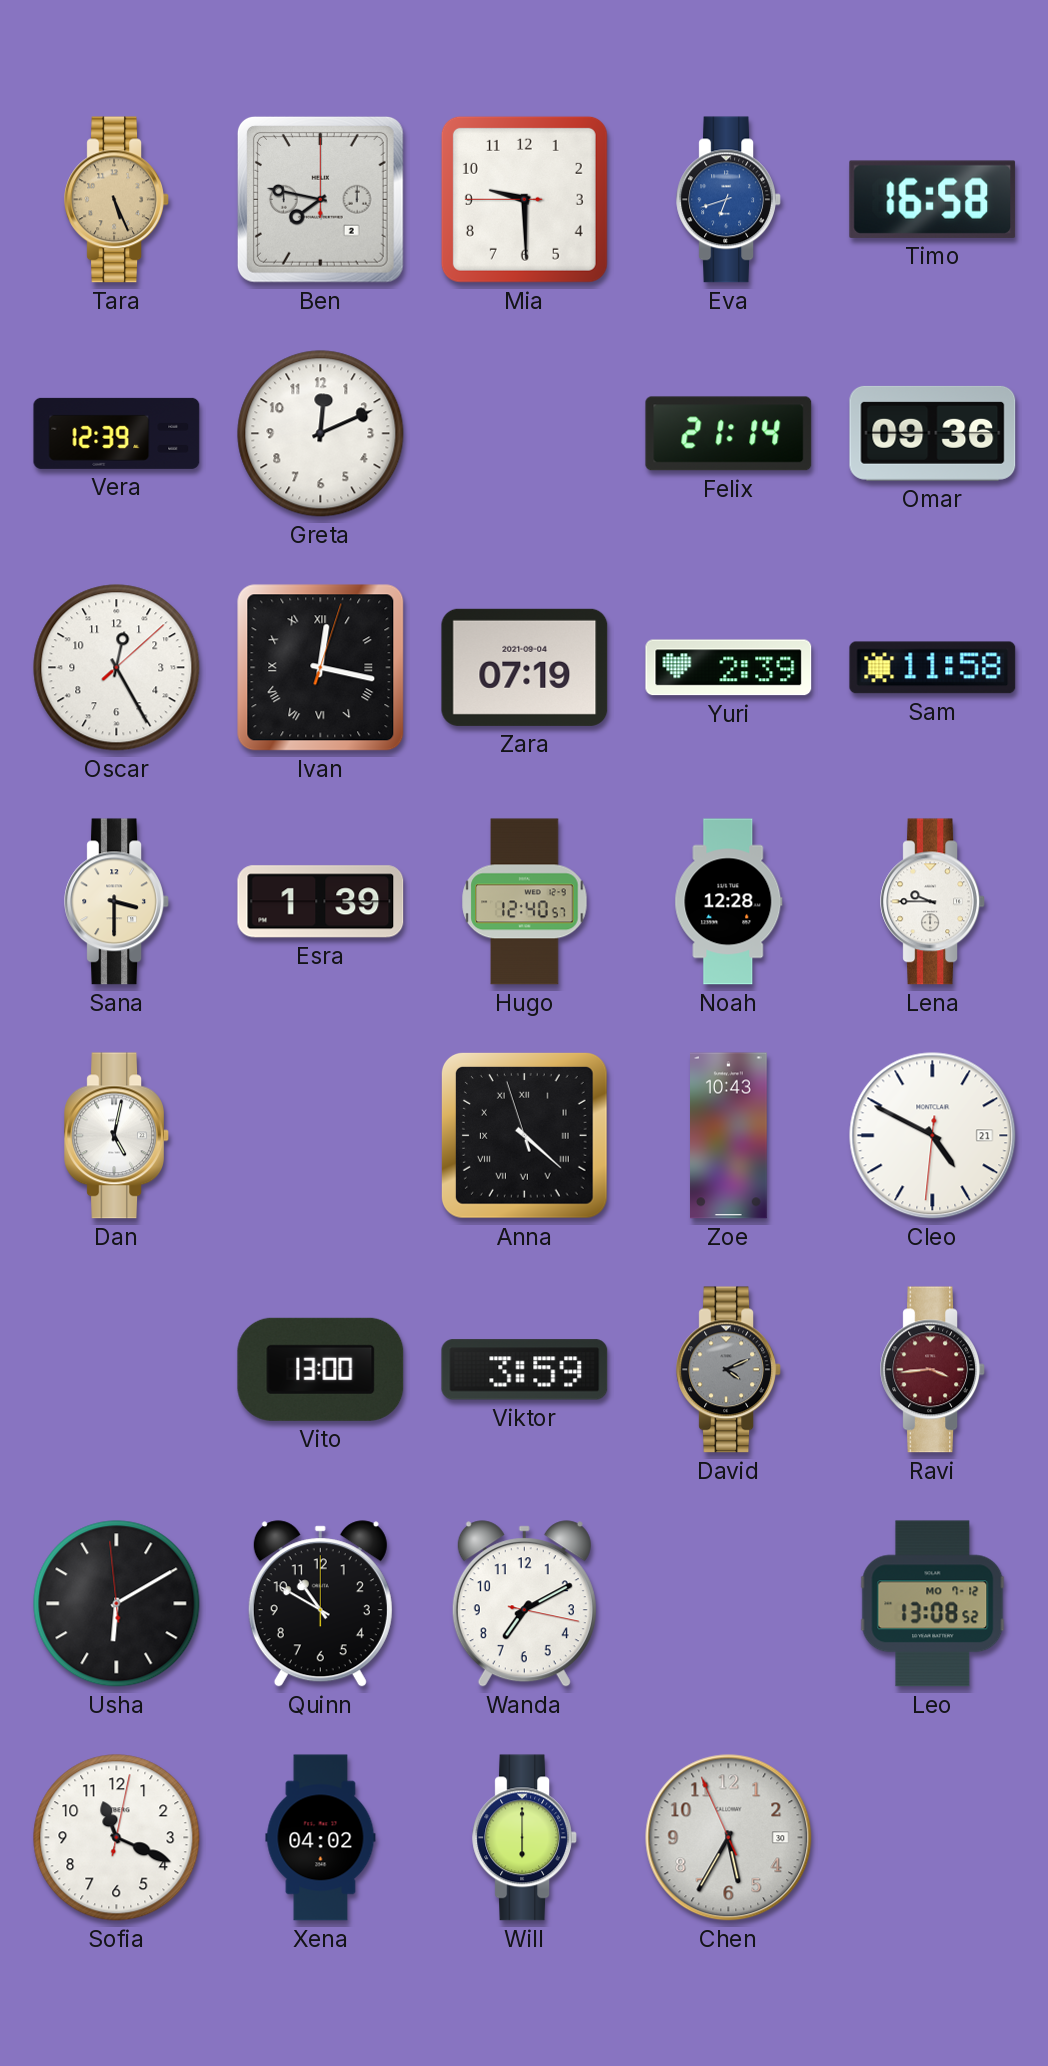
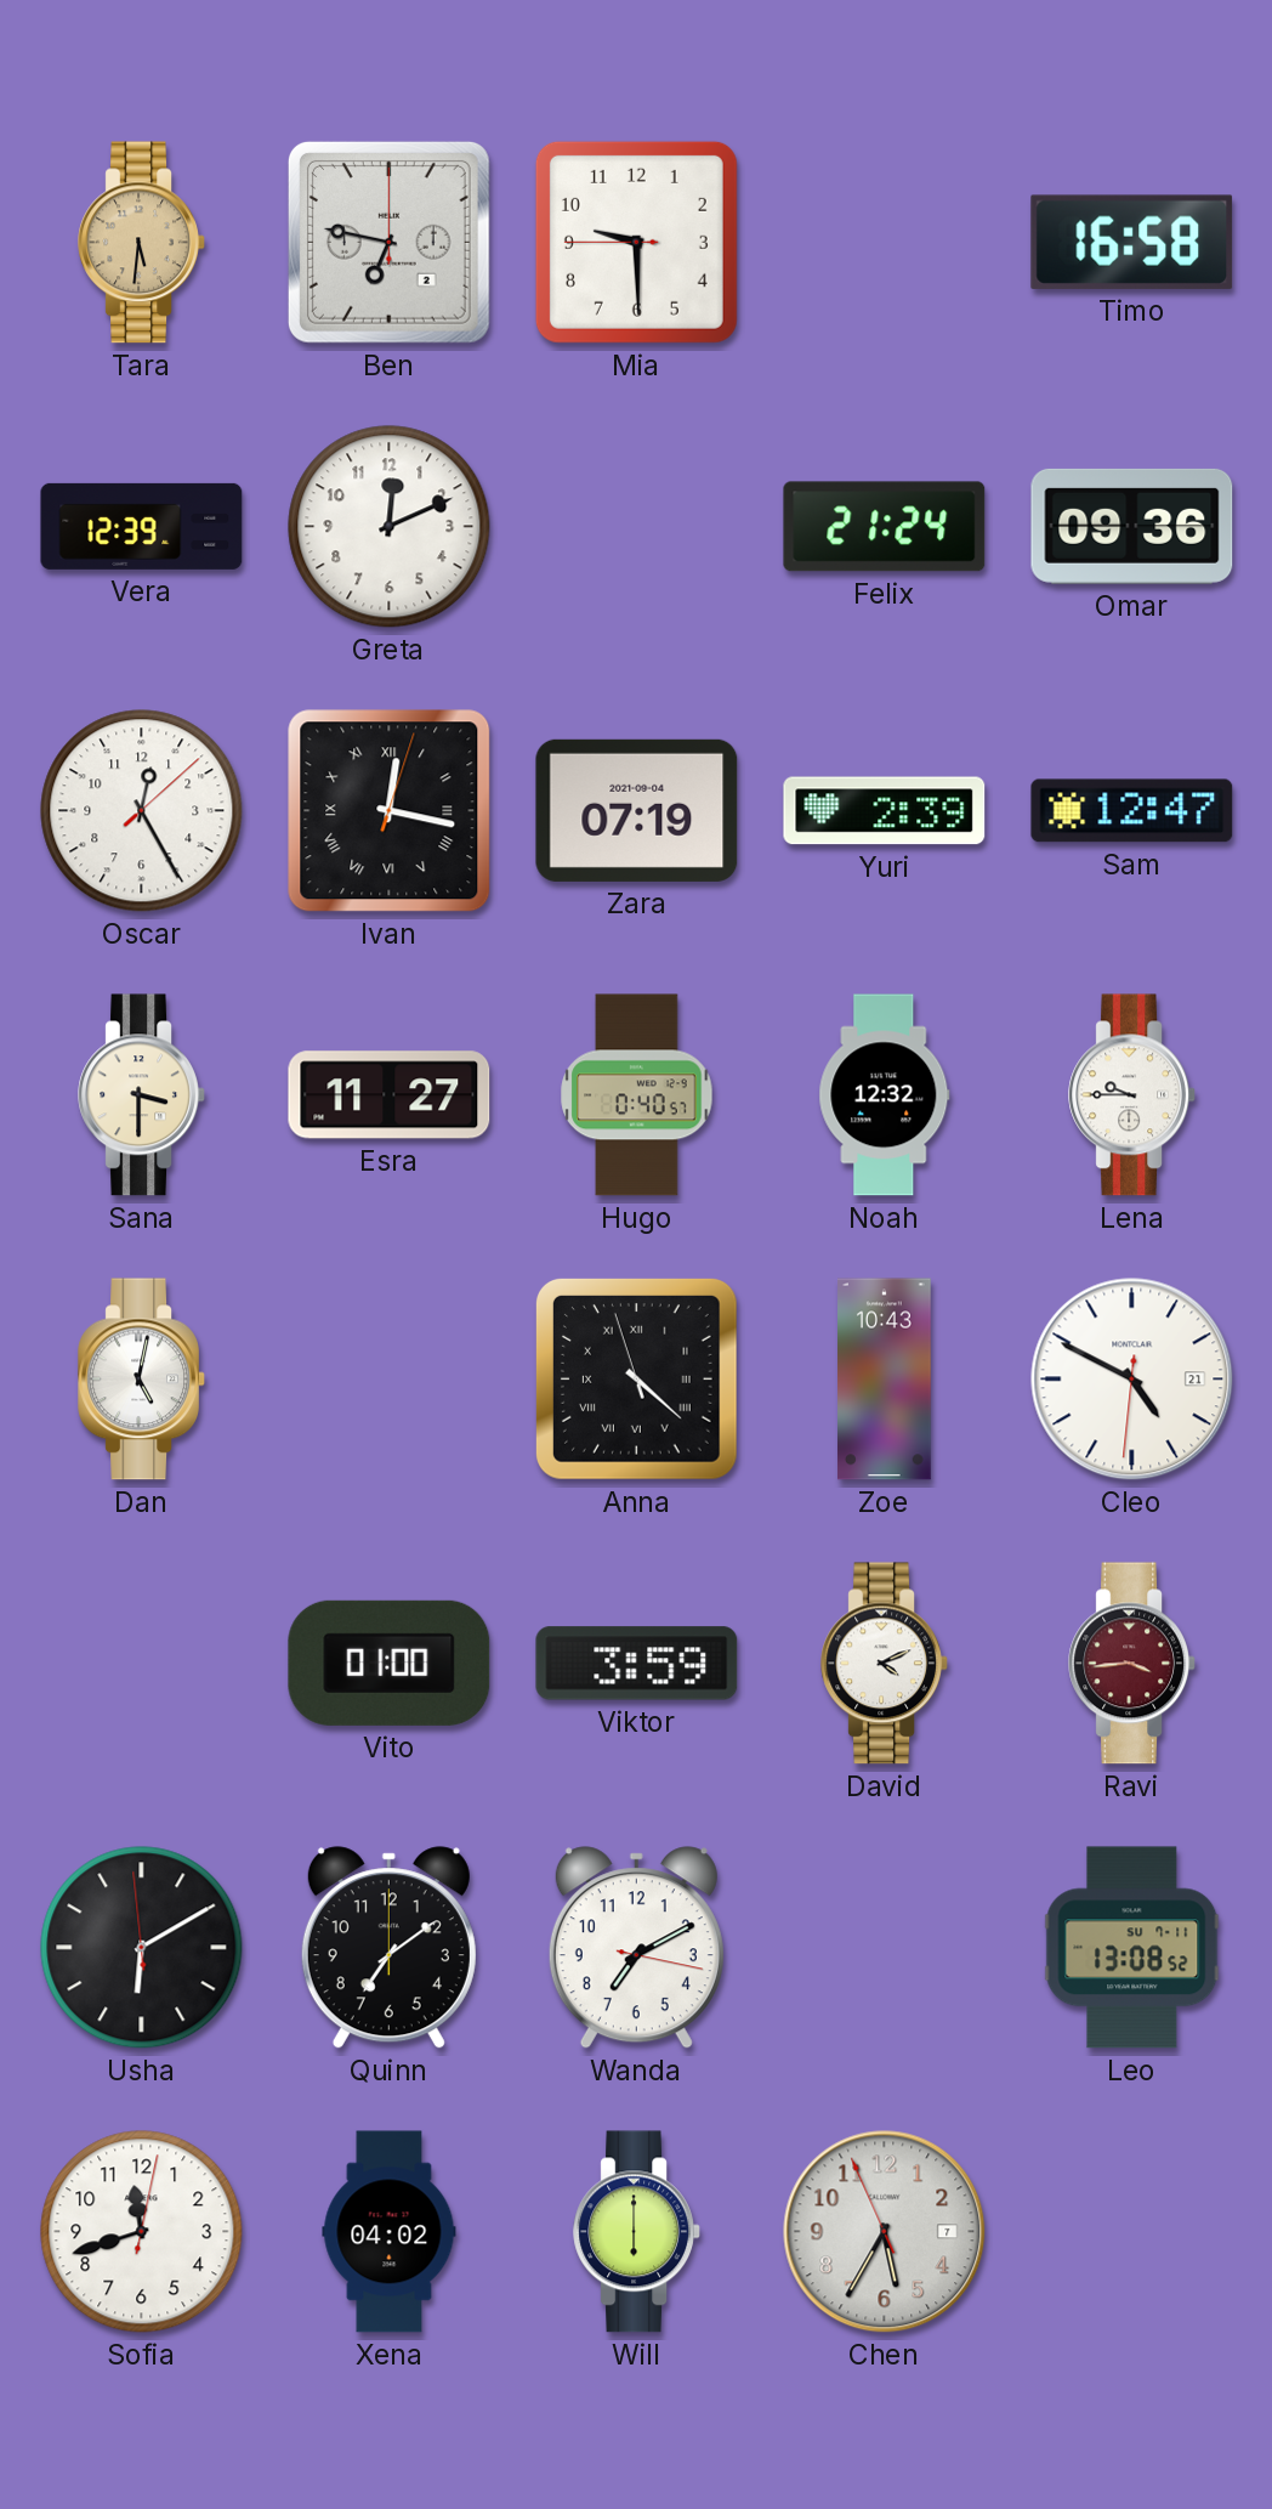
Tara: 5:26 -> 5:31
Ben: 7:47 -> 6:47
Eva: 6:42 -> none
Felix: 21:14 -> 21:24
Sam: 11:58 -> 12:47
Esra: 1:39 -> 11:27
Hugo: 12:40 -> 0:40
Noah: 12:28 -> 12:32
Vito: 13:00 -> 01:00
David dial: grey -> white
Quinn: 10:50 -> 7:09
Leo date: MO 7-12 -> SU 7-11
Sofia: 11:19 -> 11:42
Chen date: 30 -> 7
